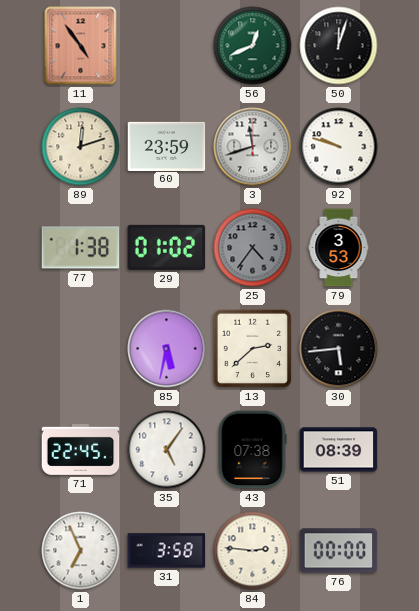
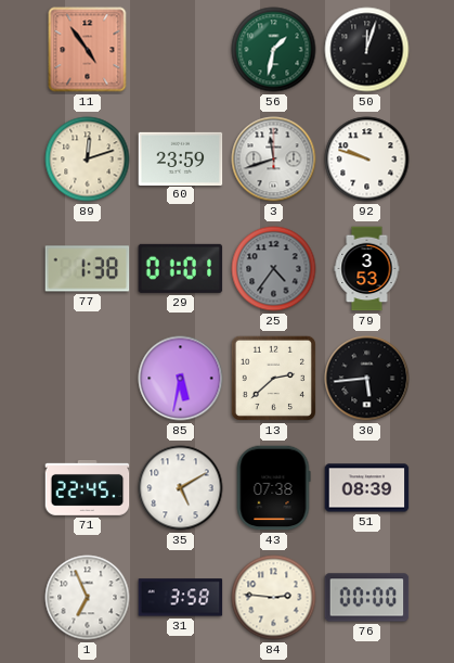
56: 12:41 -> 1:32
29: 01:02 -> 01:01
35: 5:06 -> 5:10
